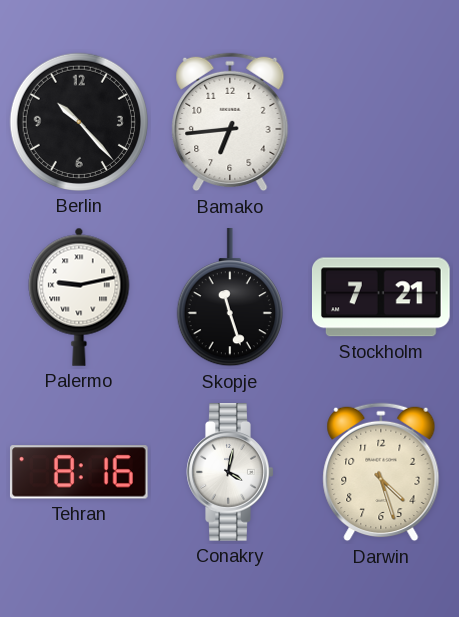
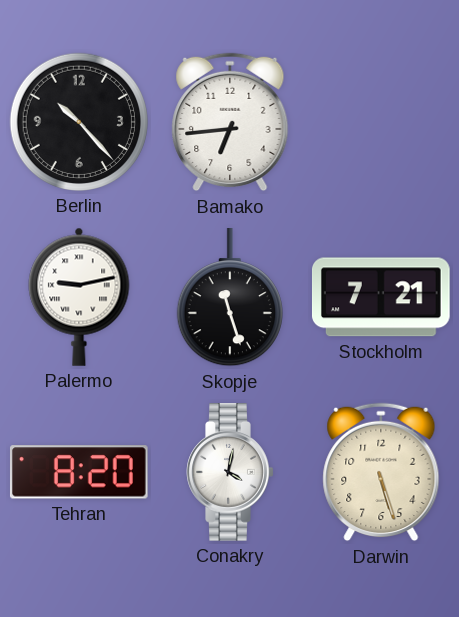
Tehran: 8:16 -> 8:20
Darwin: 4:27 -> 5:27
